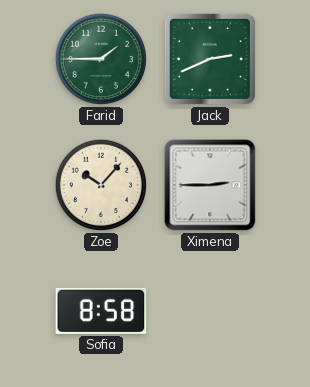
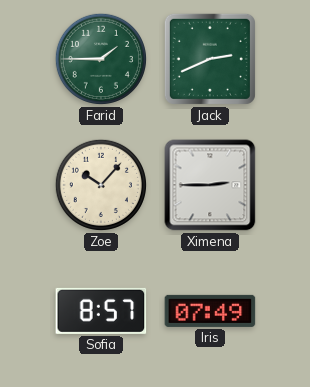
Sofia: 8:58 -> 8:57
Iris: none -> 07:49
